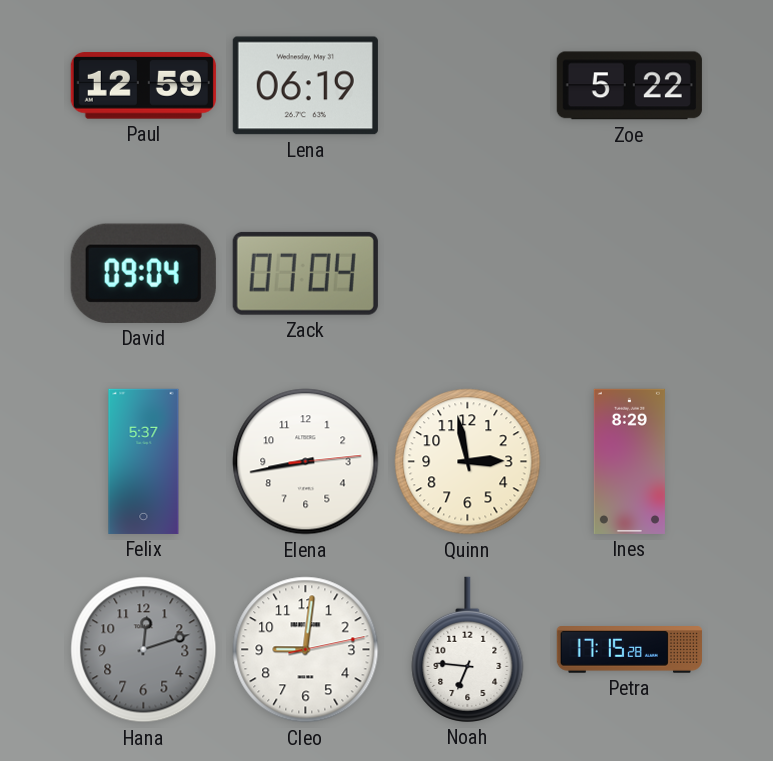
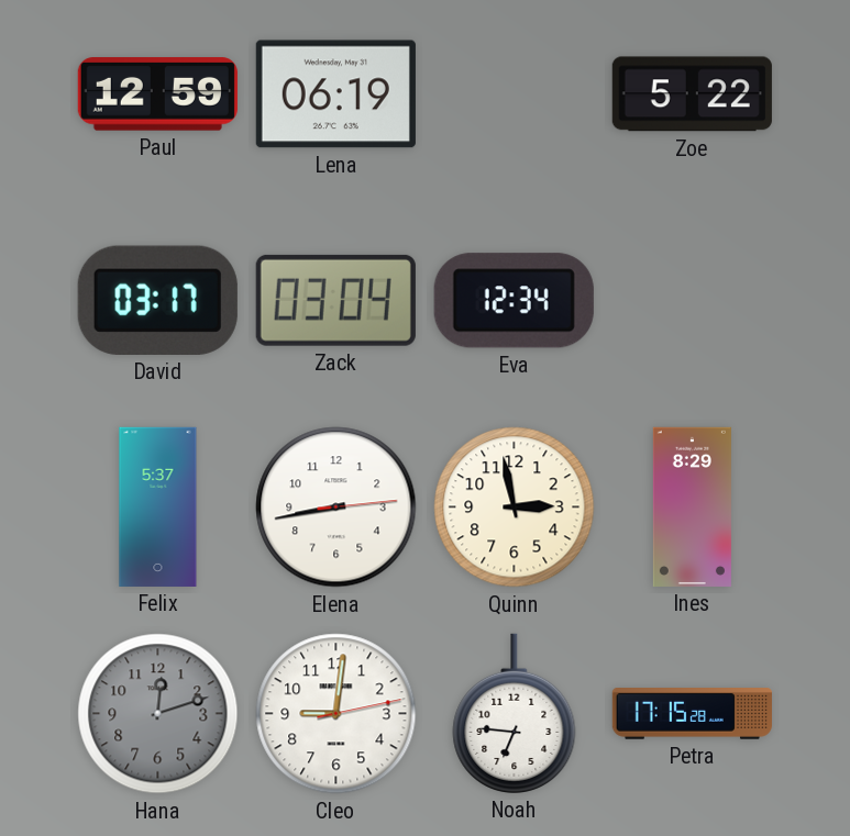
David: 09:04 -> 03:17
Zack: 07:04 -> 03:04
Eva: none -> 12:34
